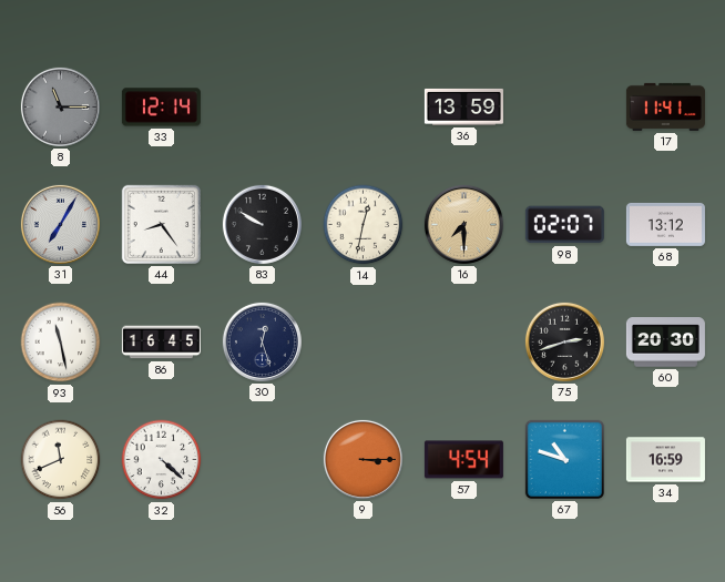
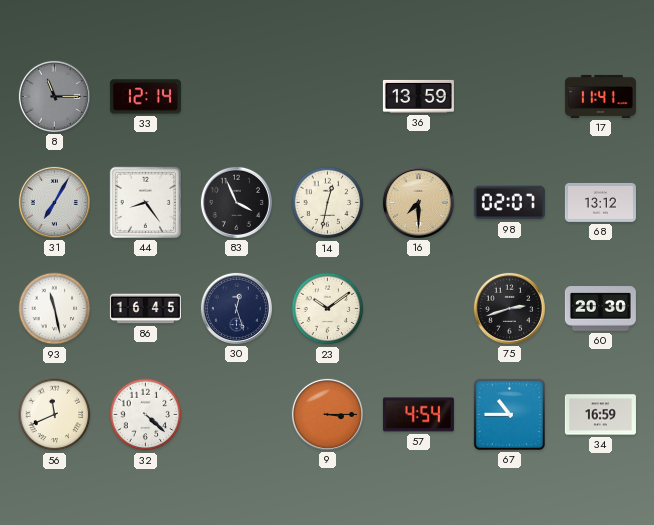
83: 9:50 -> 3:56
23: none -> 10:09
67: 10:48 -> 10:45
